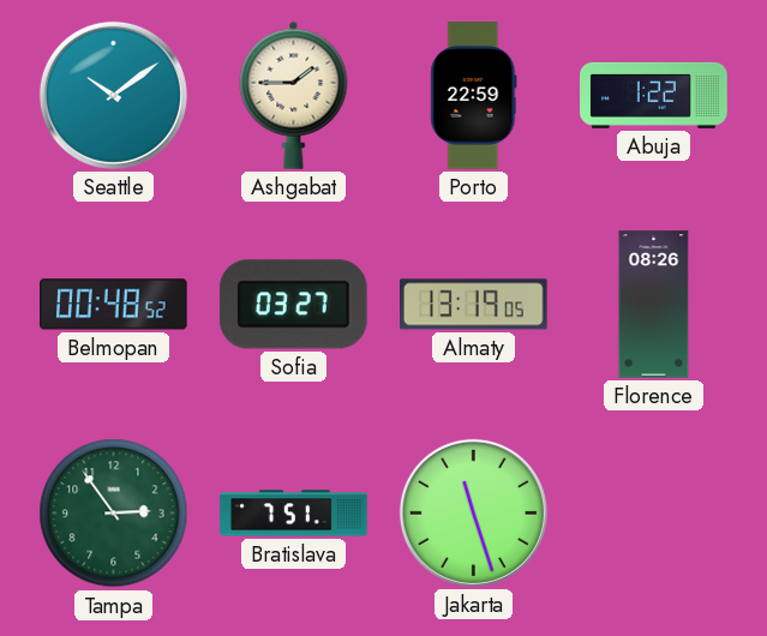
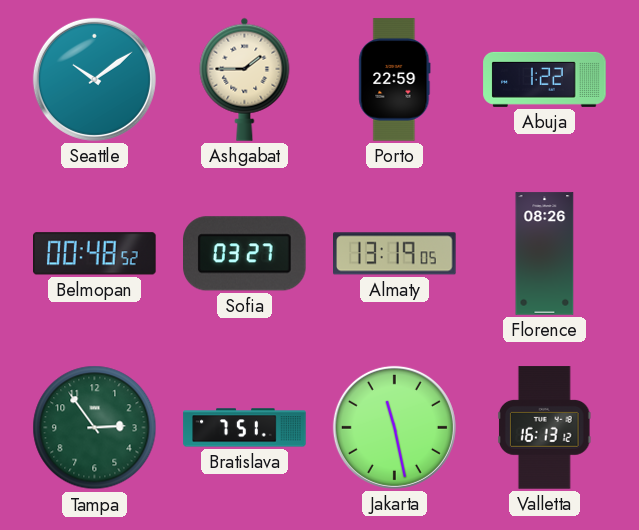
Jakarta: 11:27 -> 11:28
Valletta: none -> 16:13
